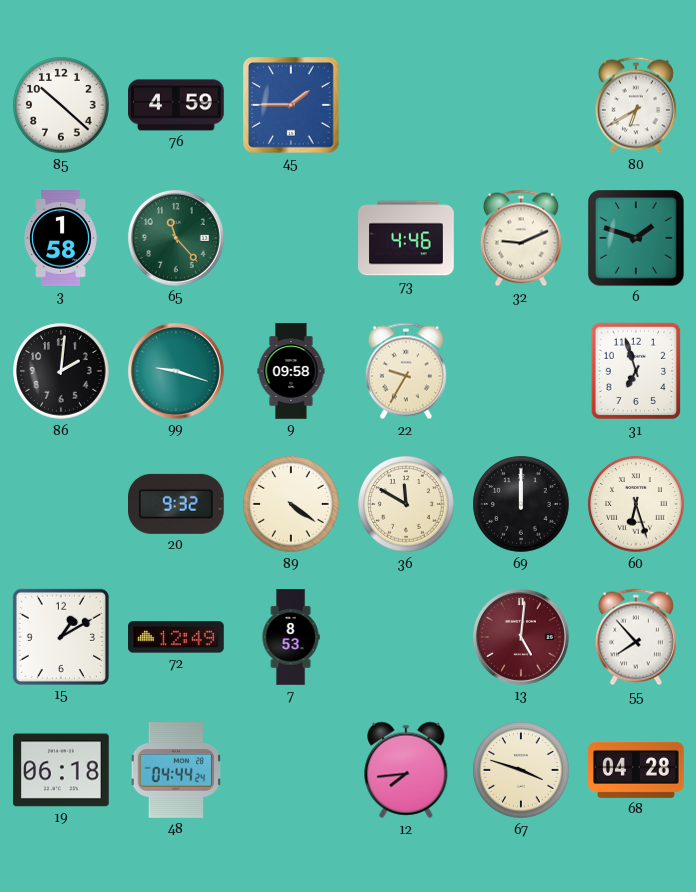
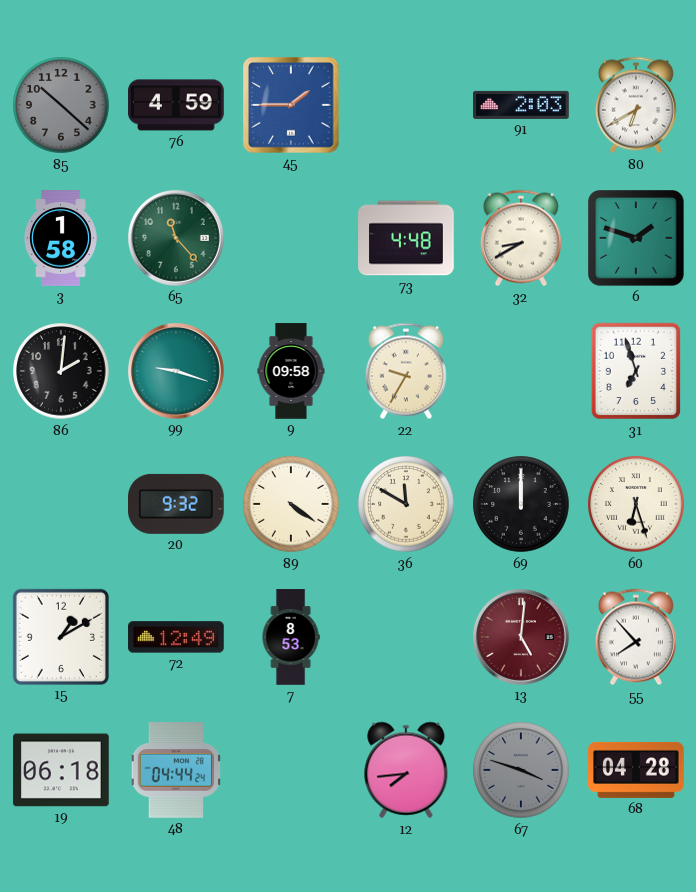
85 dial: white -> grey
91: none -> 2:03
73: 4:46 -> 4:48
32: 9:11 -> 8:40
67 dial: cream -> grey
